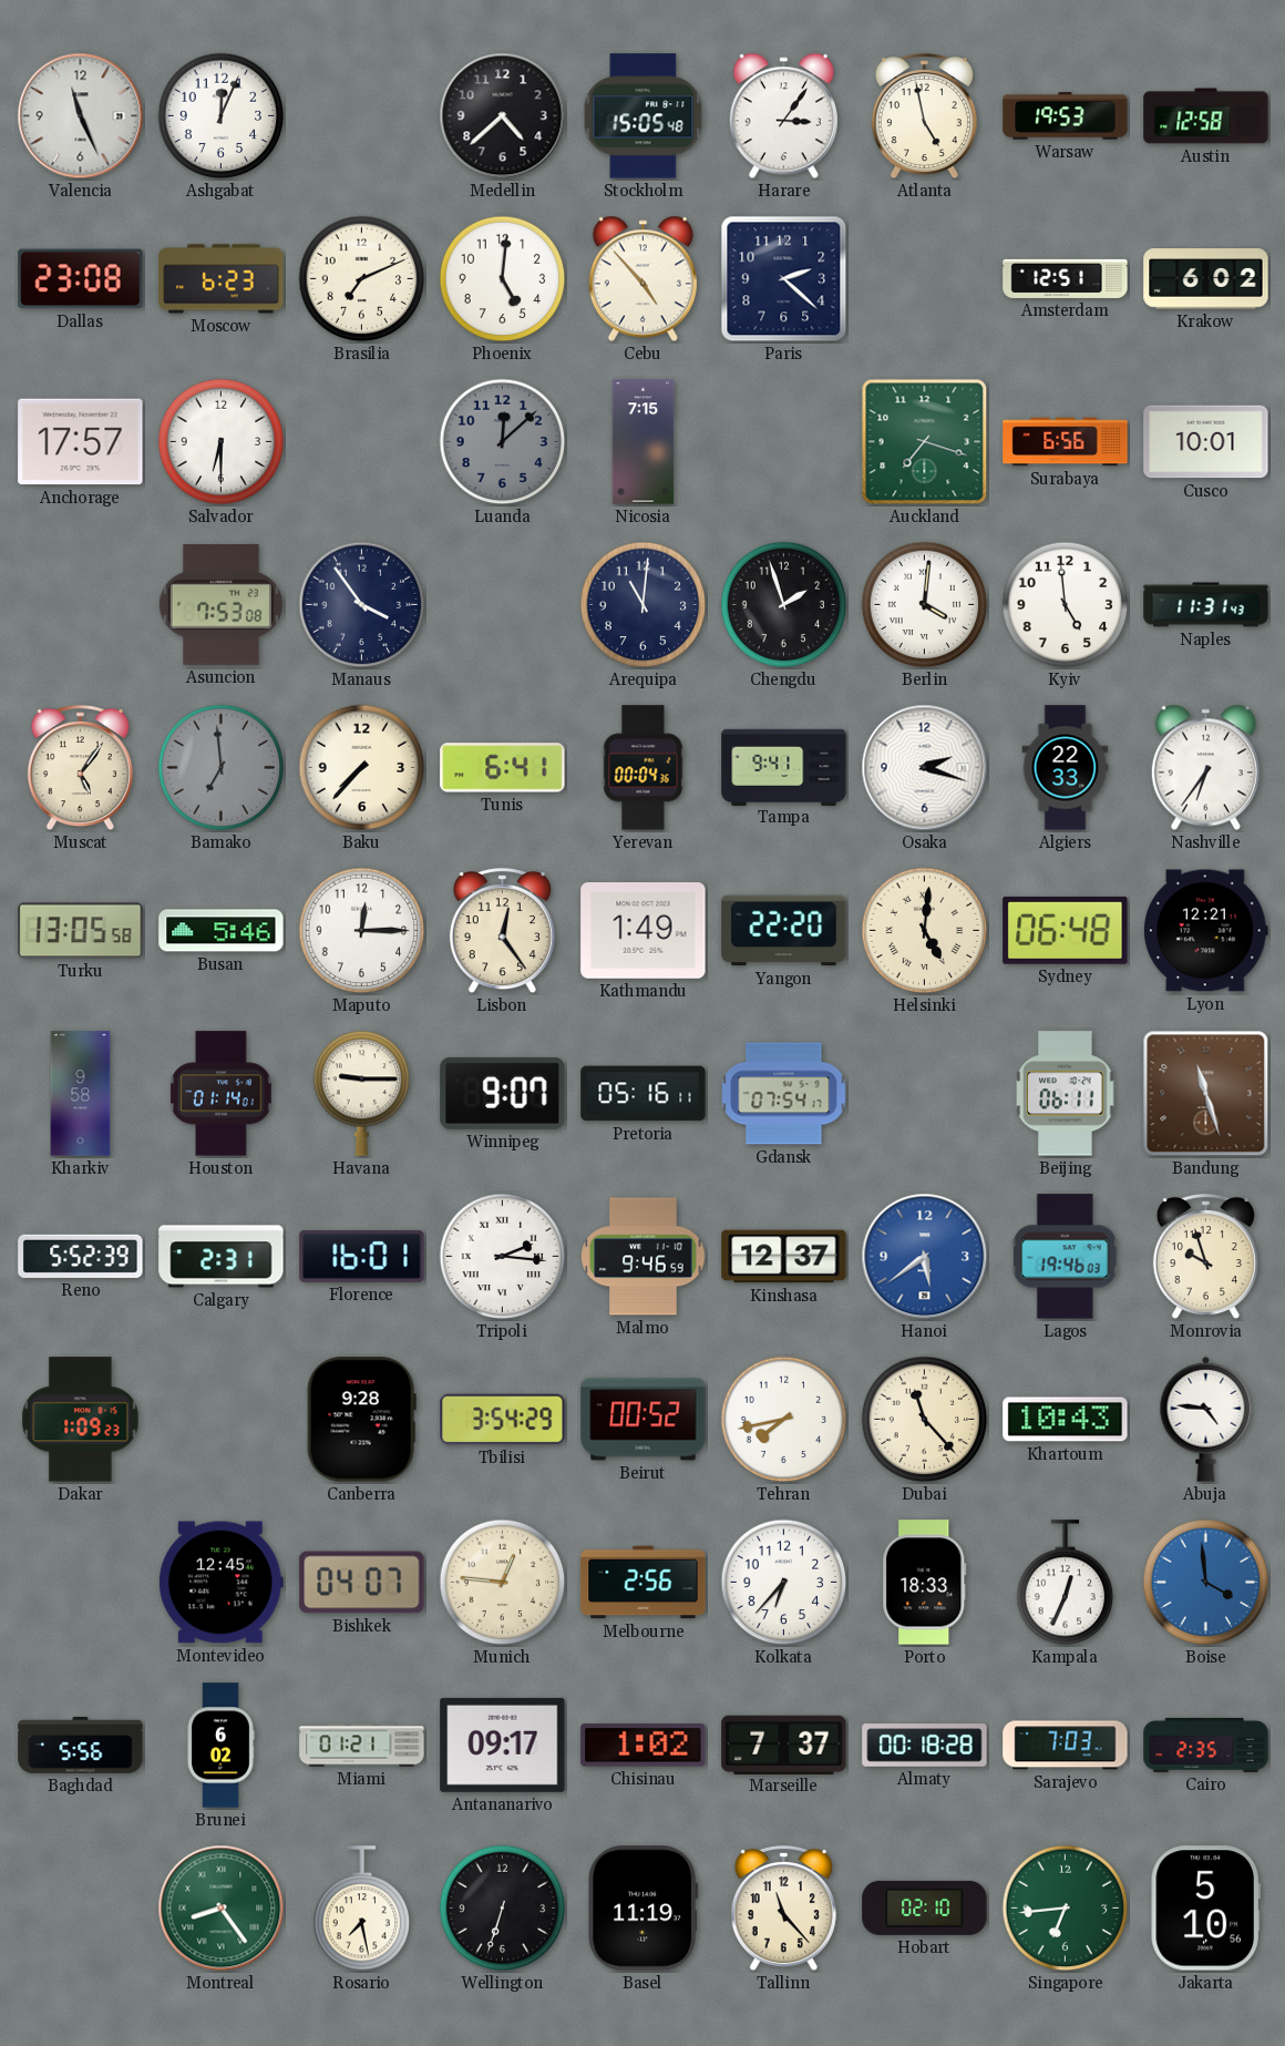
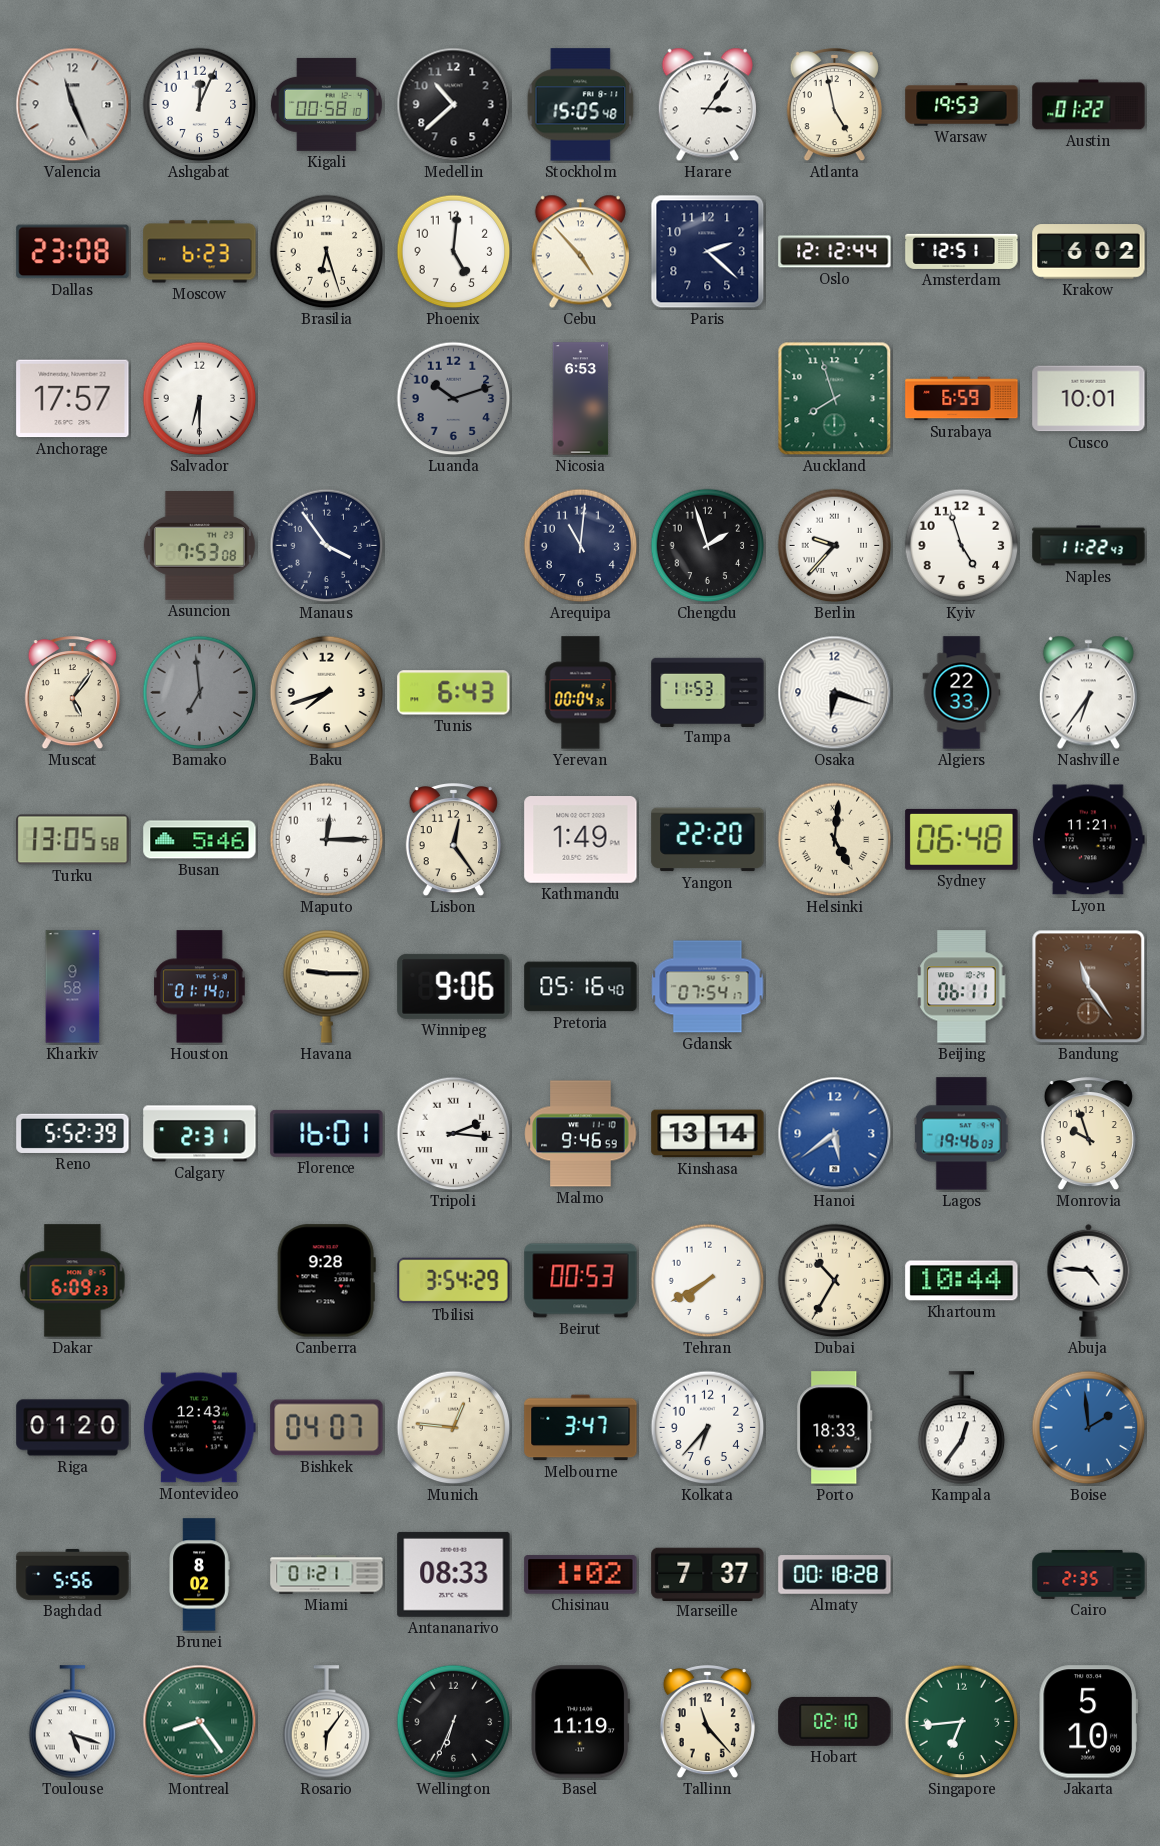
Kigali: none -> 00:58
Medellin: 4:38 -> 10:38
Austin: 12:58 -> 01:22
Brasilia: 7:11 -> 6:27
Oslo: none -> 12:12
Luanda: 12:08 -> 10:12
Nicosia: 7:15 -> 6:53
Auckland: 7:18 -> 7:57
Surabaya: 6:56 -> 6:59
Berlin: 4:01 -> 9:37
Kyiv: 4:59 -> 4:57
Naples: 11:31 -> 11:22
Baku: 7:37 -> 7:42
Tunis: 6:41 -> 6:43
Tampa: 9:41 -> 11:53
Osaka: 2:18 -> 6:18
Lyon: 12:21 -> 11:21
Winnipeg: 9:07 -> 9:06
Pretoria: 05:16:11 -> 05:16:40
Bandung: 11:27 -> 11:24
Kinshasa: 12:37 -> 13:14
Dakar: 1:09 -> 6:09
Beirut: 00:52 -> 00:53
Tehran: 7:43 -> 7:40
Dubai: 11:23 -> 10:35
Khartoum: 10:43 -> 10:44
Riga: none -> 01:20
Montevideo: 12:45 -> 12:43
Melbourne: 2:56 -> 3:47
Kampala: 12:34 -> 12:36
Boise: 3:59 -> 1:59
Brunei: 6:02 -> 8:02
Antananarivo: 09:17 -> 08:33
Sarajevo: 7:03 -> none
Toulouse: none -> 5:18
Rosario: 7:28 -> 6:06
Wellington: 6:33 -> 6:34
Jakarta: 5:10:56 -> 5:10:00
